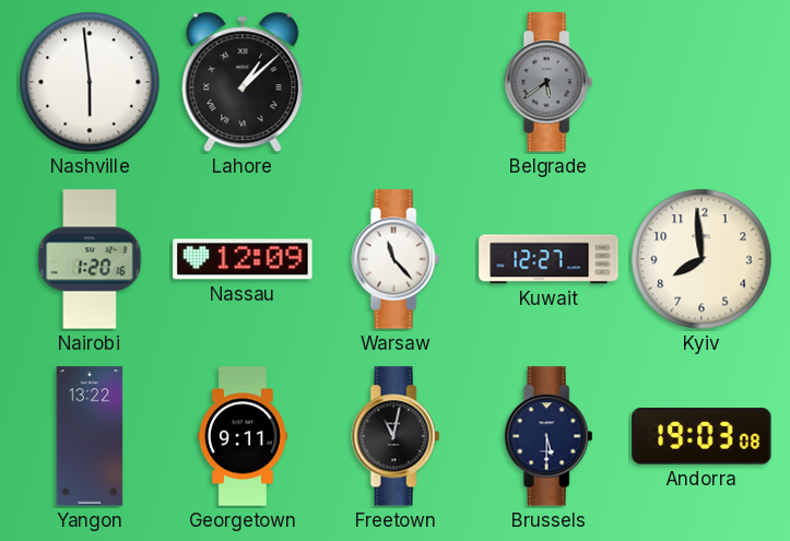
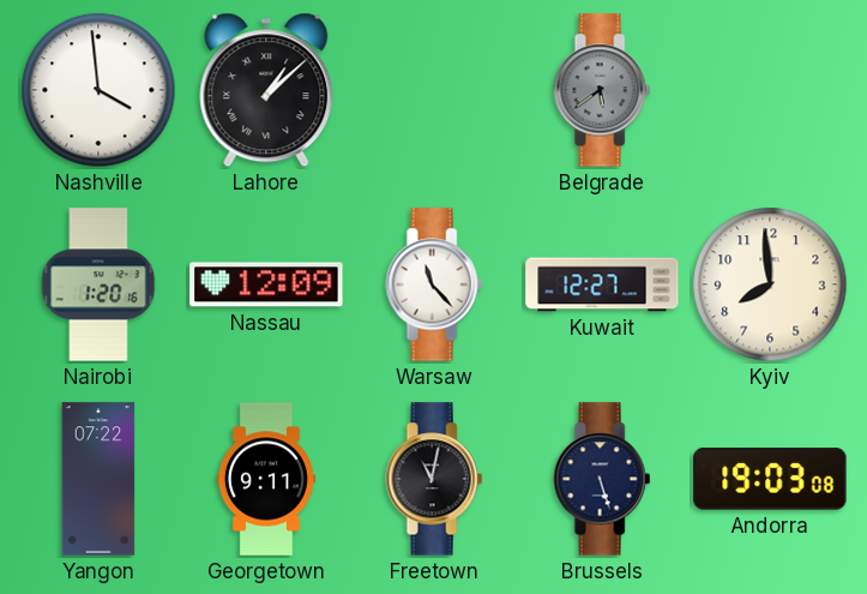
Nashville: 5:59 -> 3:59
Yangon: 13:22 -> 07:22
Brussels: 5:30 -> 5:27
